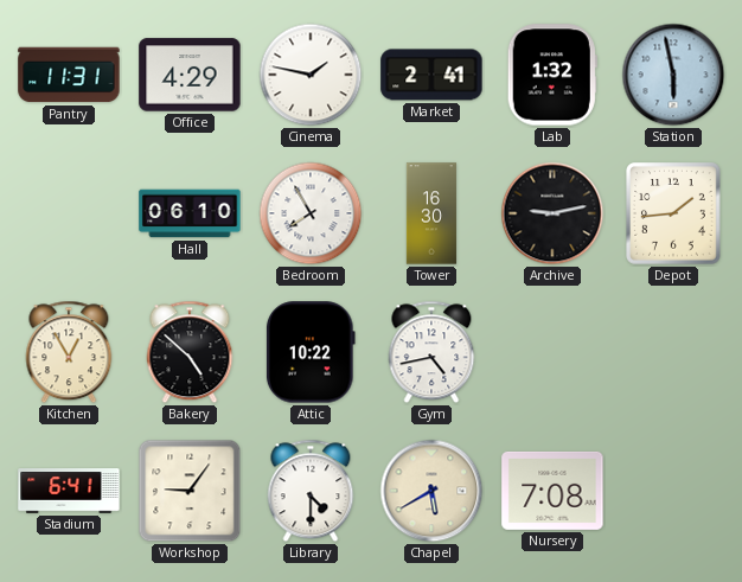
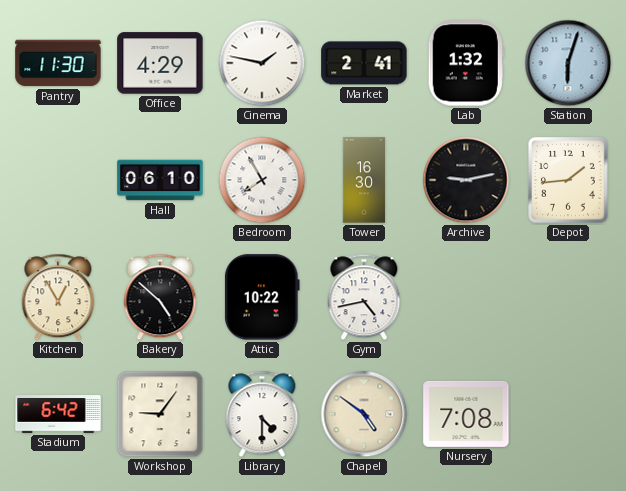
Pantry: 11:31 -> 11:30
Station: 5:58 -> 6:03
Stadium: 6:41 -> 6:42
Chapel: 5:40 -> 4:51
